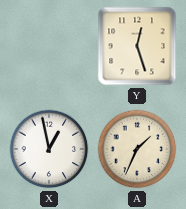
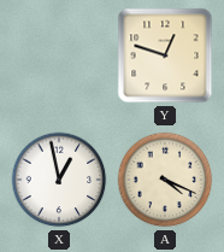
Y: 12:27 -> 12:48
A: 1:34 -> 4:19
